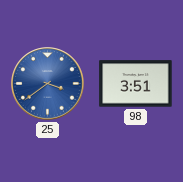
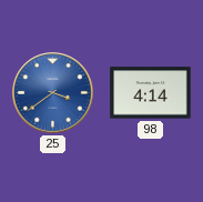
98: 3:51 -> 4:14
